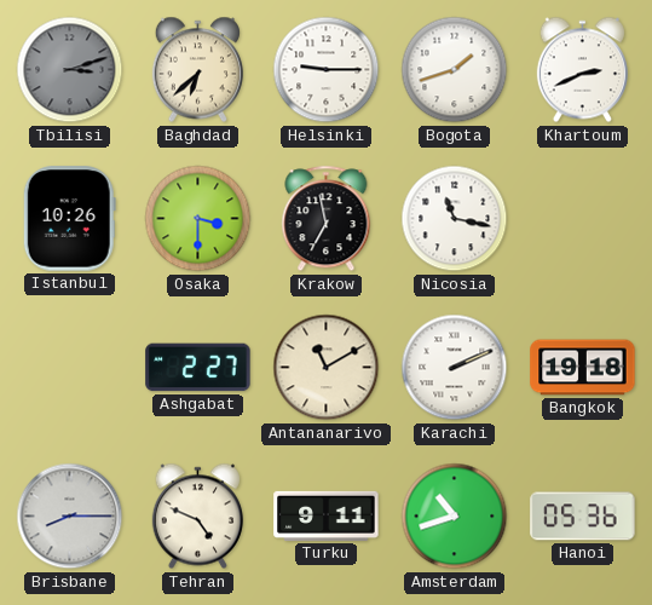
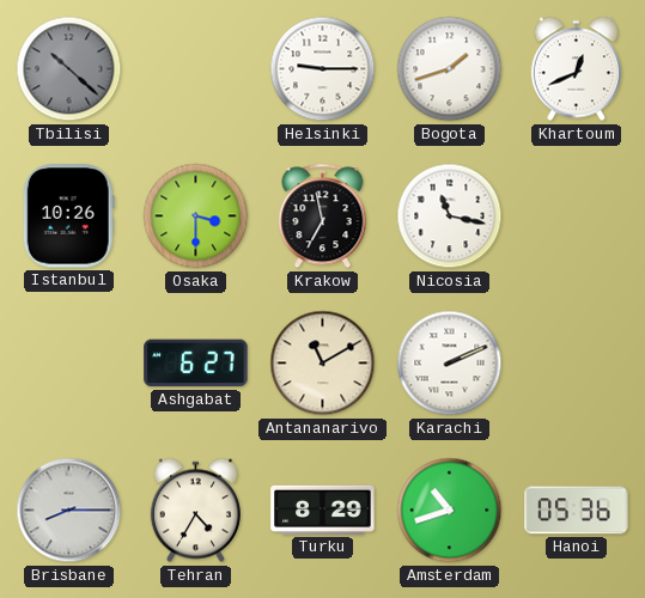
Tbilisi: 3:12 -> 10:22
Baghdad: 6:38 -> none
Khartoum: 2:41 -> 12:41
Ashgabat: 2:27 -> 6:27
Bangkok: 19:18 -> none
Tehran: 4:49 -> 4:35
Turku: 9:11 -> 8:29
